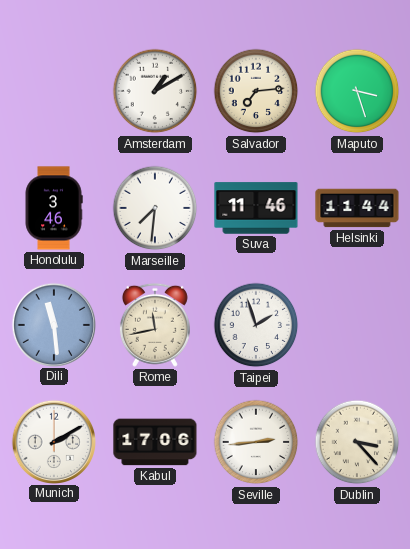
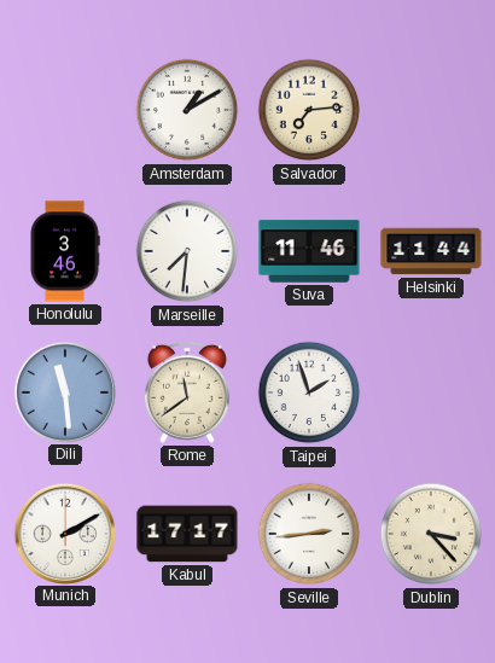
Maputo: 3:27 -> none
Rome: 11:43 -> 11:39
Kabul: 17:06 -> 17:17
